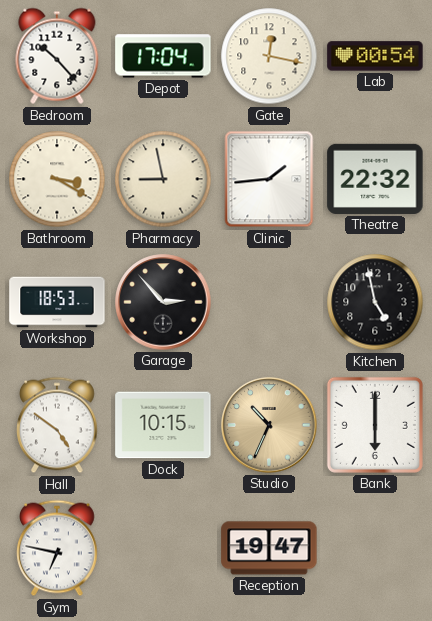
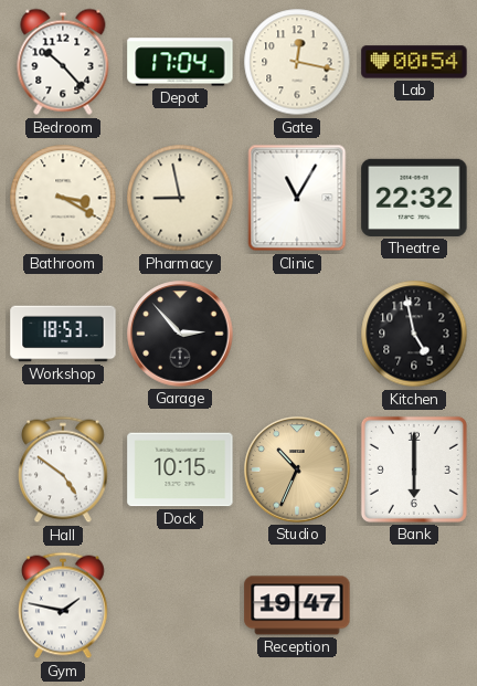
Clinic: 1:44 -> 11:05
Gym: 6:47 -> 1:47
